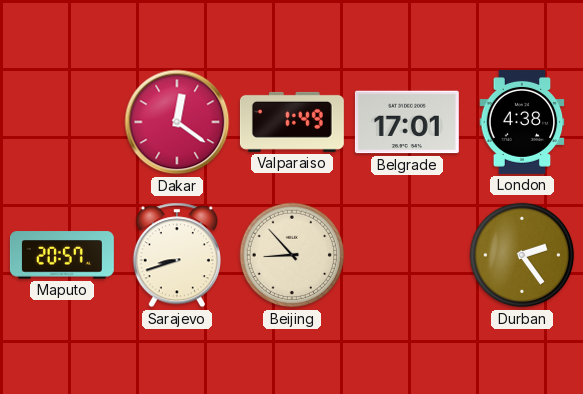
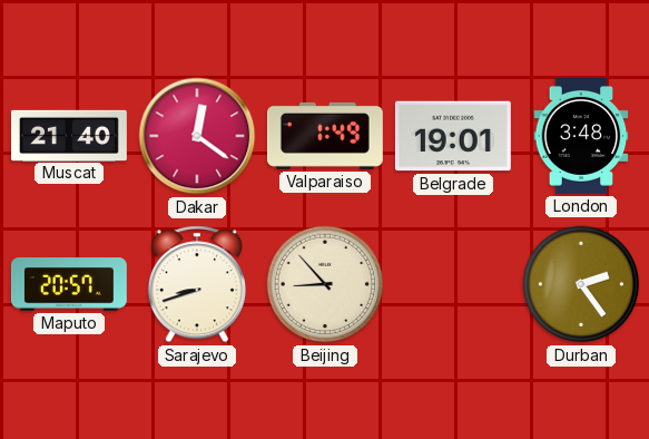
Muscat: none -> 21:40
Belgrade: 17:01 -> 19:01
London: 4:38 -> 3:48
